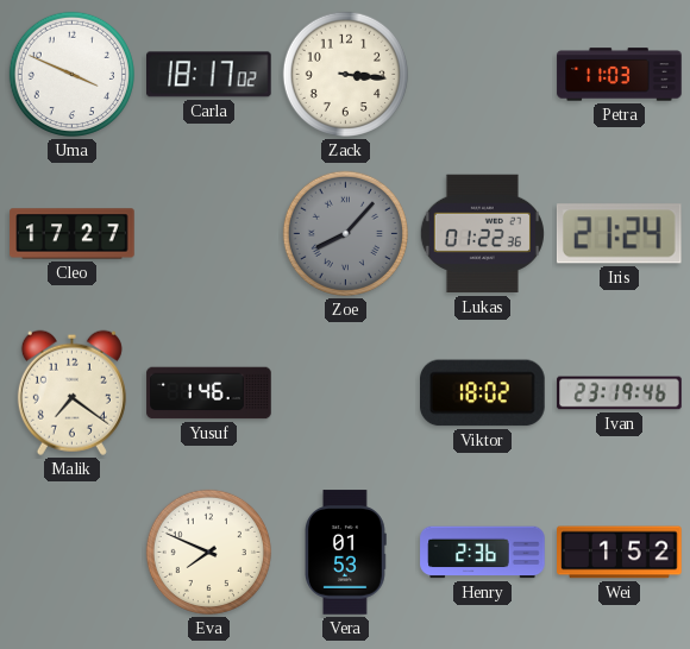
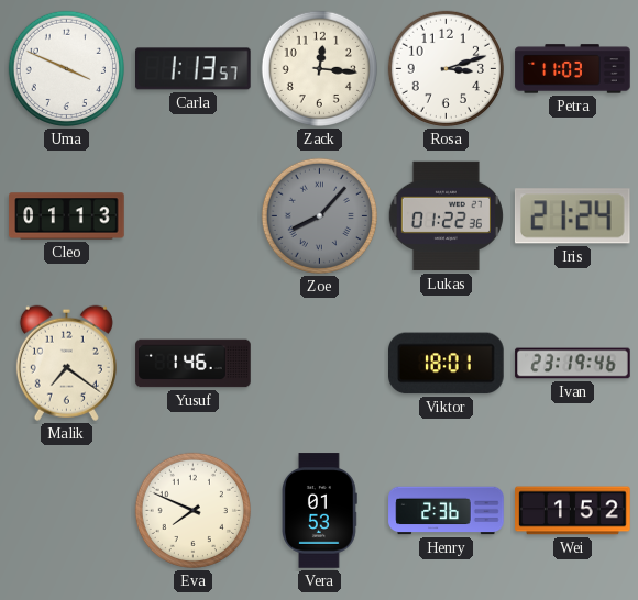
Carla: 18:17 -> 1:13
Zack: 3:16 -> 12:16
Rosa: none -> 3:12
Cleo: 17:27 -> 01:13
Viktor: 18:02 -> 18:01
